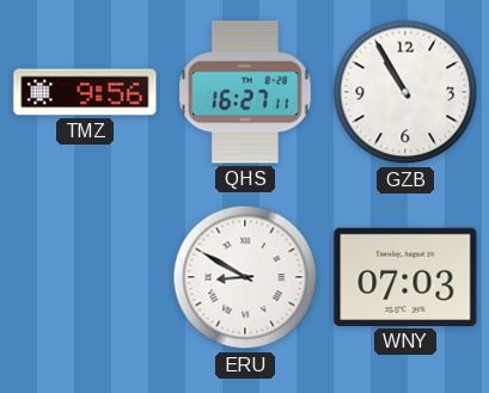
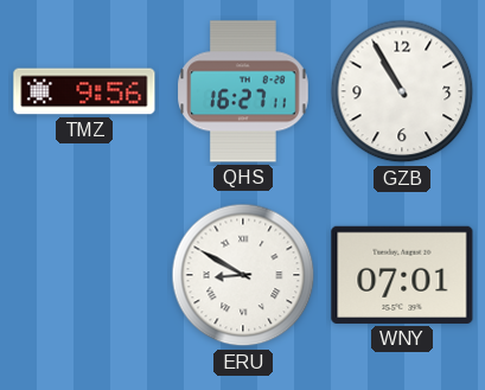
WNY: 07:03 -> 07:01
